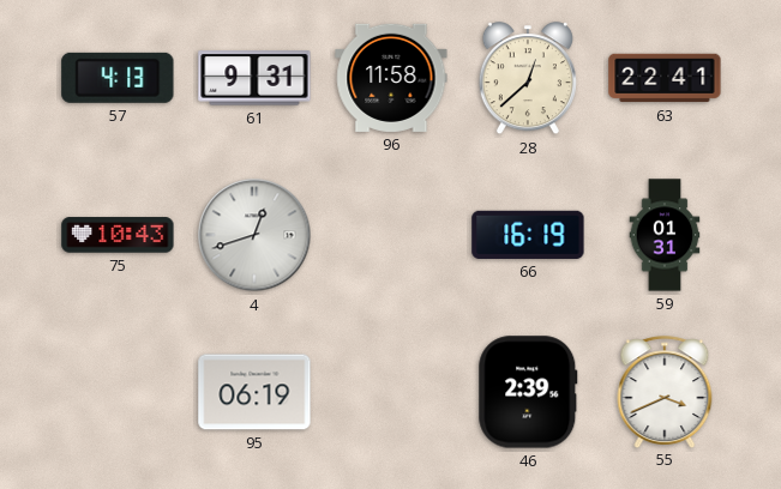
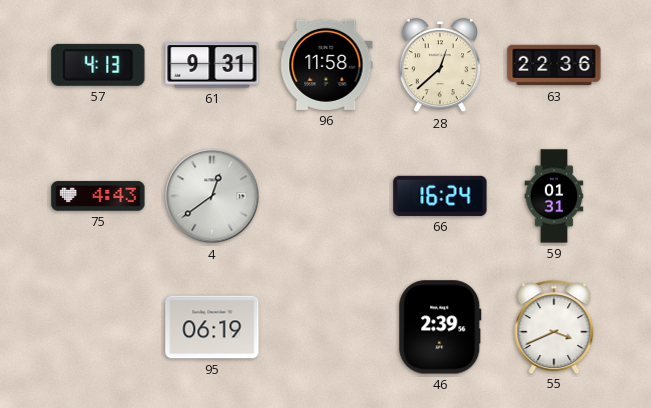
63: 22:41 -> 22:36
75: 10:43 -> 4:43
4: 12:42 -> 12:39
66: 16:19 -> 16:24
